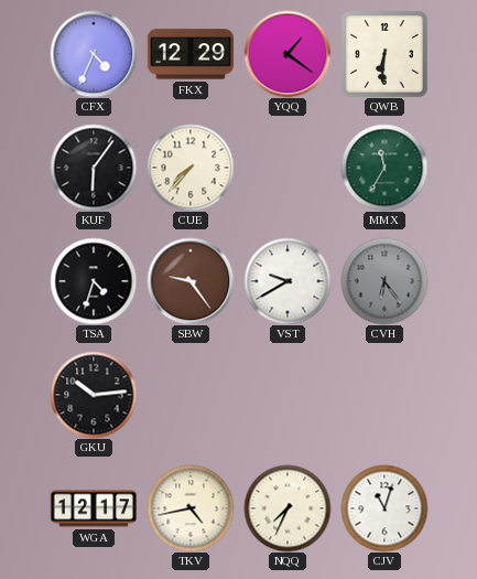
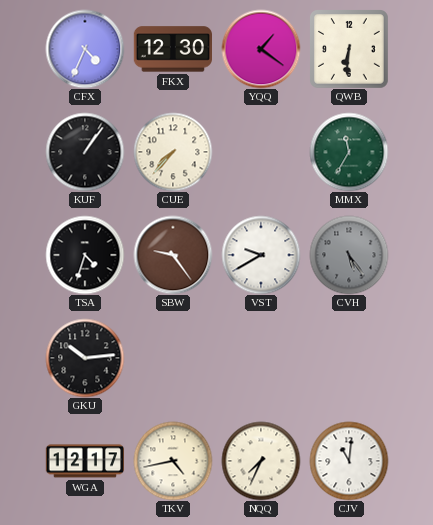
FKX: 12:29 -> 12:30
KUF: 6:06 -> 1:06
CVH: 6:24 -> 5:24
CJV: 11:03 -> 11:01
